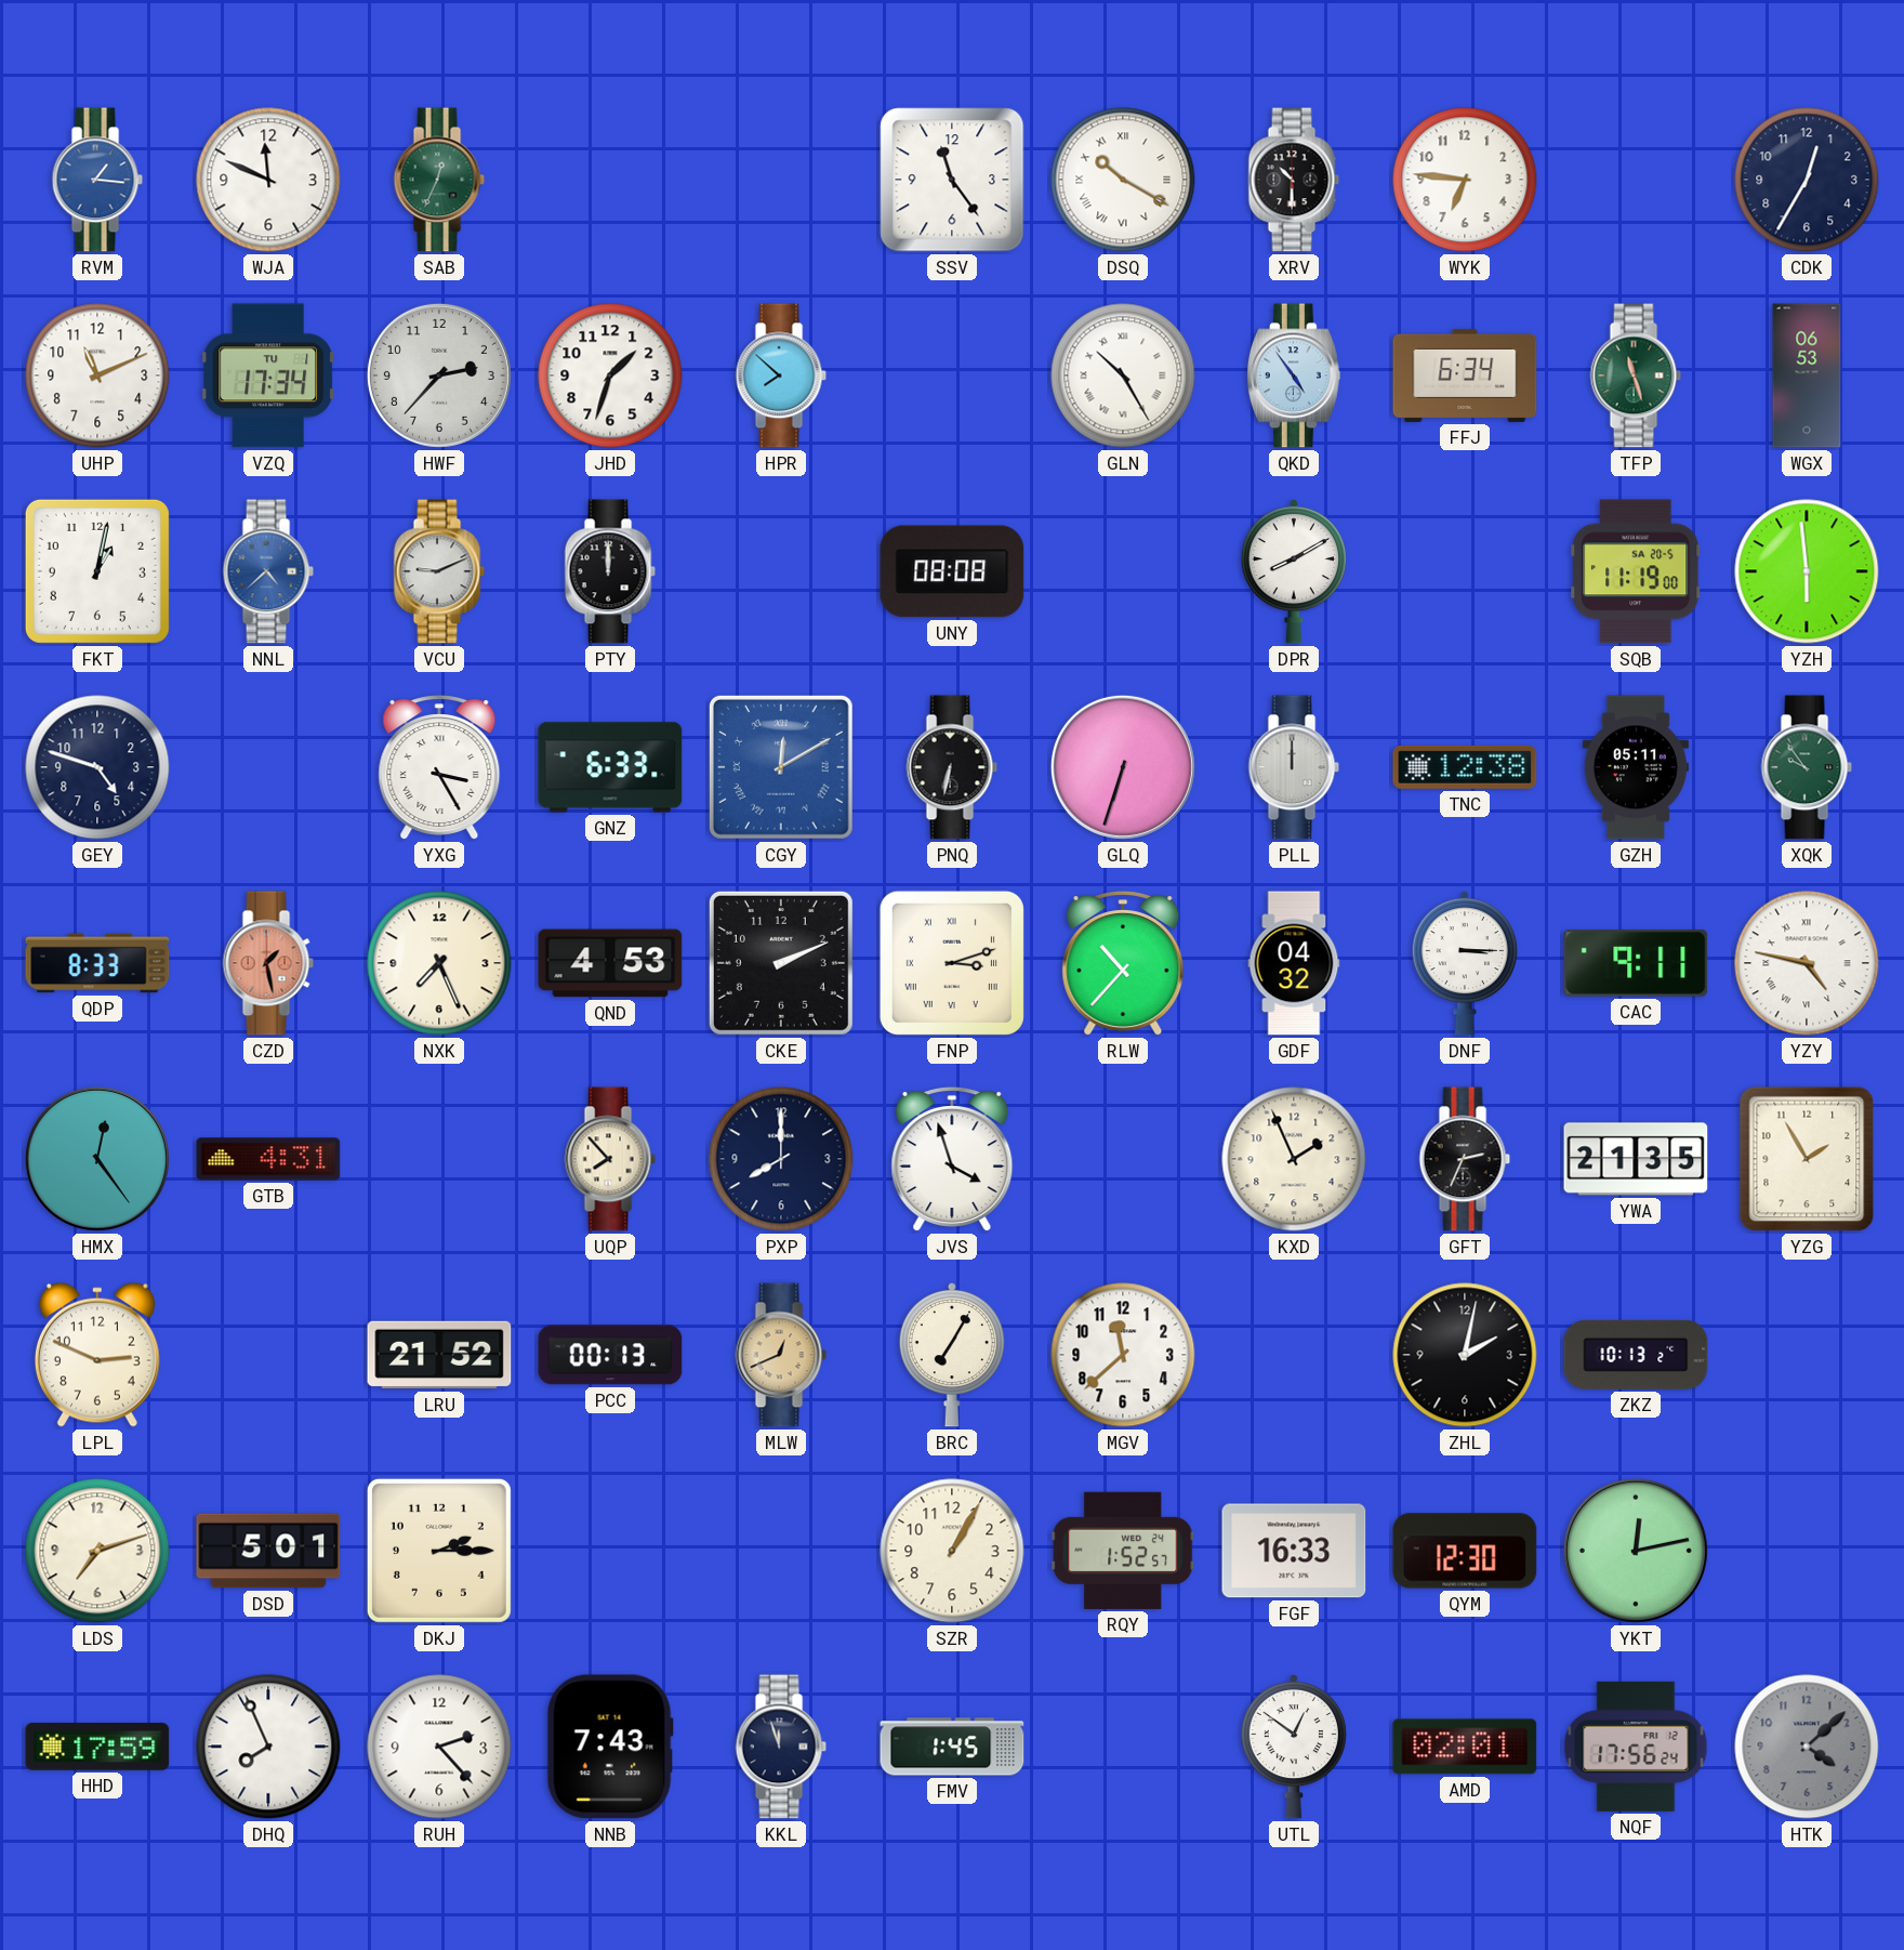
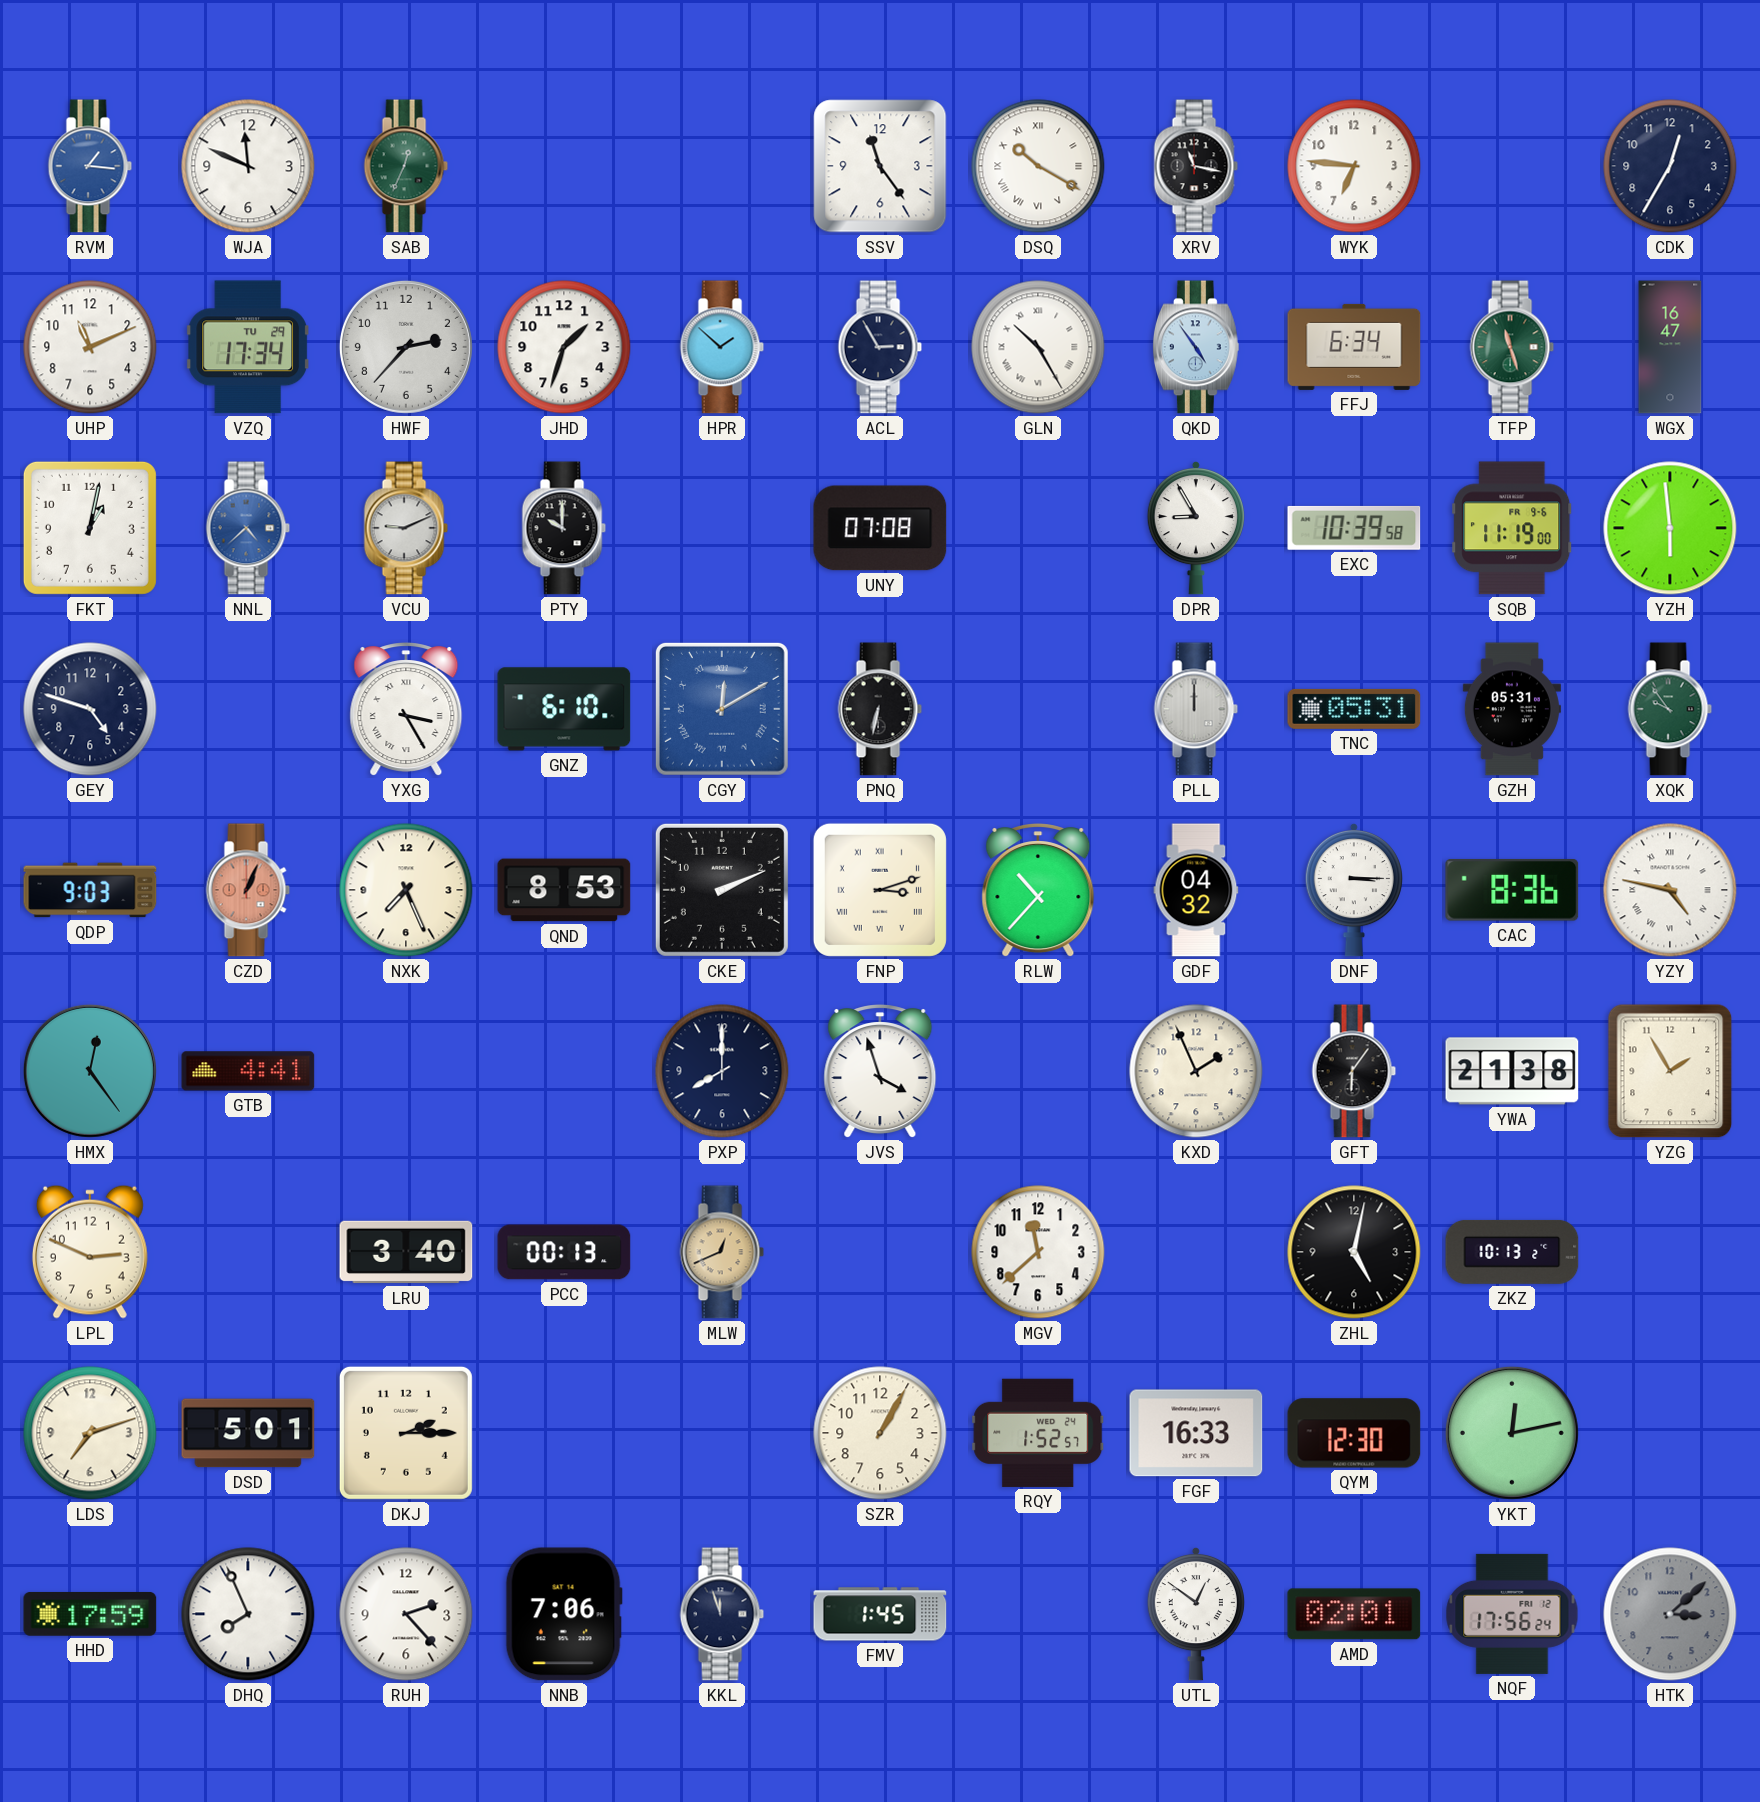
XRV: 10:30 -> 11:17
VZQ date: TU 1 -> TU 29
HPR: 7:52 -> 1:52
ACL: none -> 2:55
WGX: 06:53 -> 16:47
PTY: 12:00 -> 10:00
UNY: 08:08 -> 07:08
DPR: 8:10 -> 8:55
EXC: none -> 10:39
SQB date: SA 20-5 -> FR 9-6
GNZ: 6:33 -> 6:10
GLQ: 6:33 -> none
TNC: 12:38 -> 05:31
GZH: 05:11 -> 05:31
QDP: 8:33 -> 9:03
CZD: 1:28 -> 1:04
QND: 4:53 -> 8:53
CAC: 9:11 -> 8:36
GTB: 4:31 -> 4:41
UQP: 7:53 -> none
GFT: 2:34 -> 6:06
YWA: 21:35 -> 21:38
LRU: 21:52 -> 3:40
BRC: 7:05 -> none
ZHL: 2:02 -> 5:02
NNB: 7:43 -> 7:06
HTK: 4:08 -> 3:08
